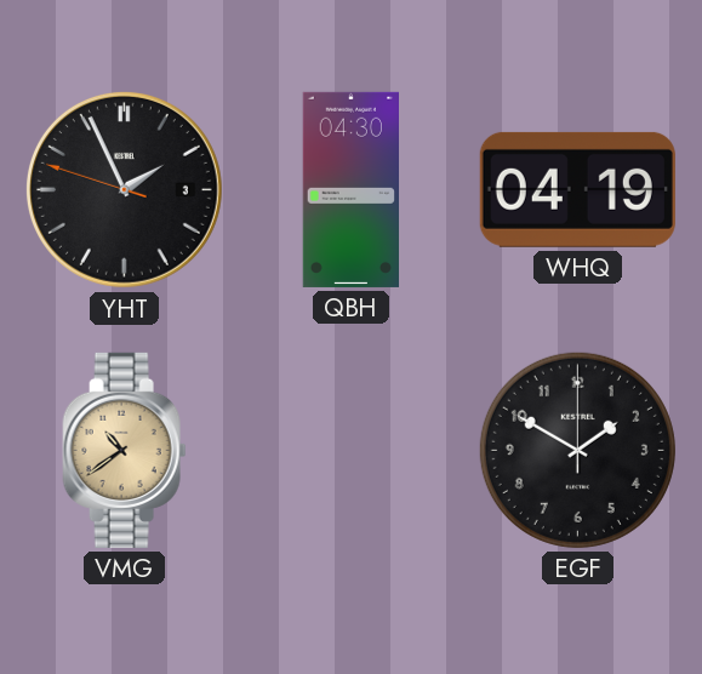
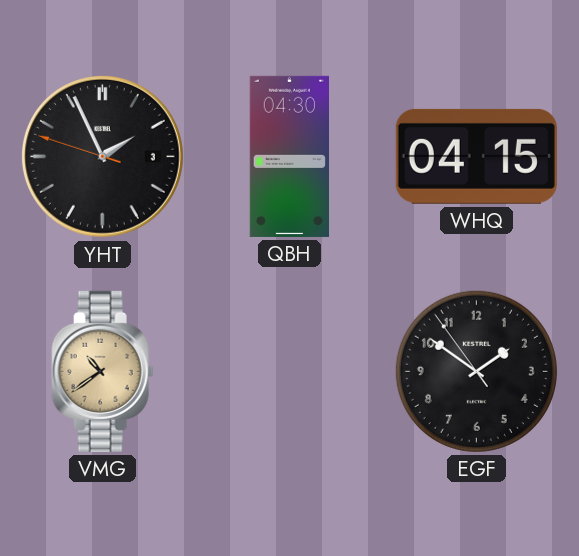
WHQ: 04:19 -> 04:15
EGF: 1:50:00 -> 1:50:54
